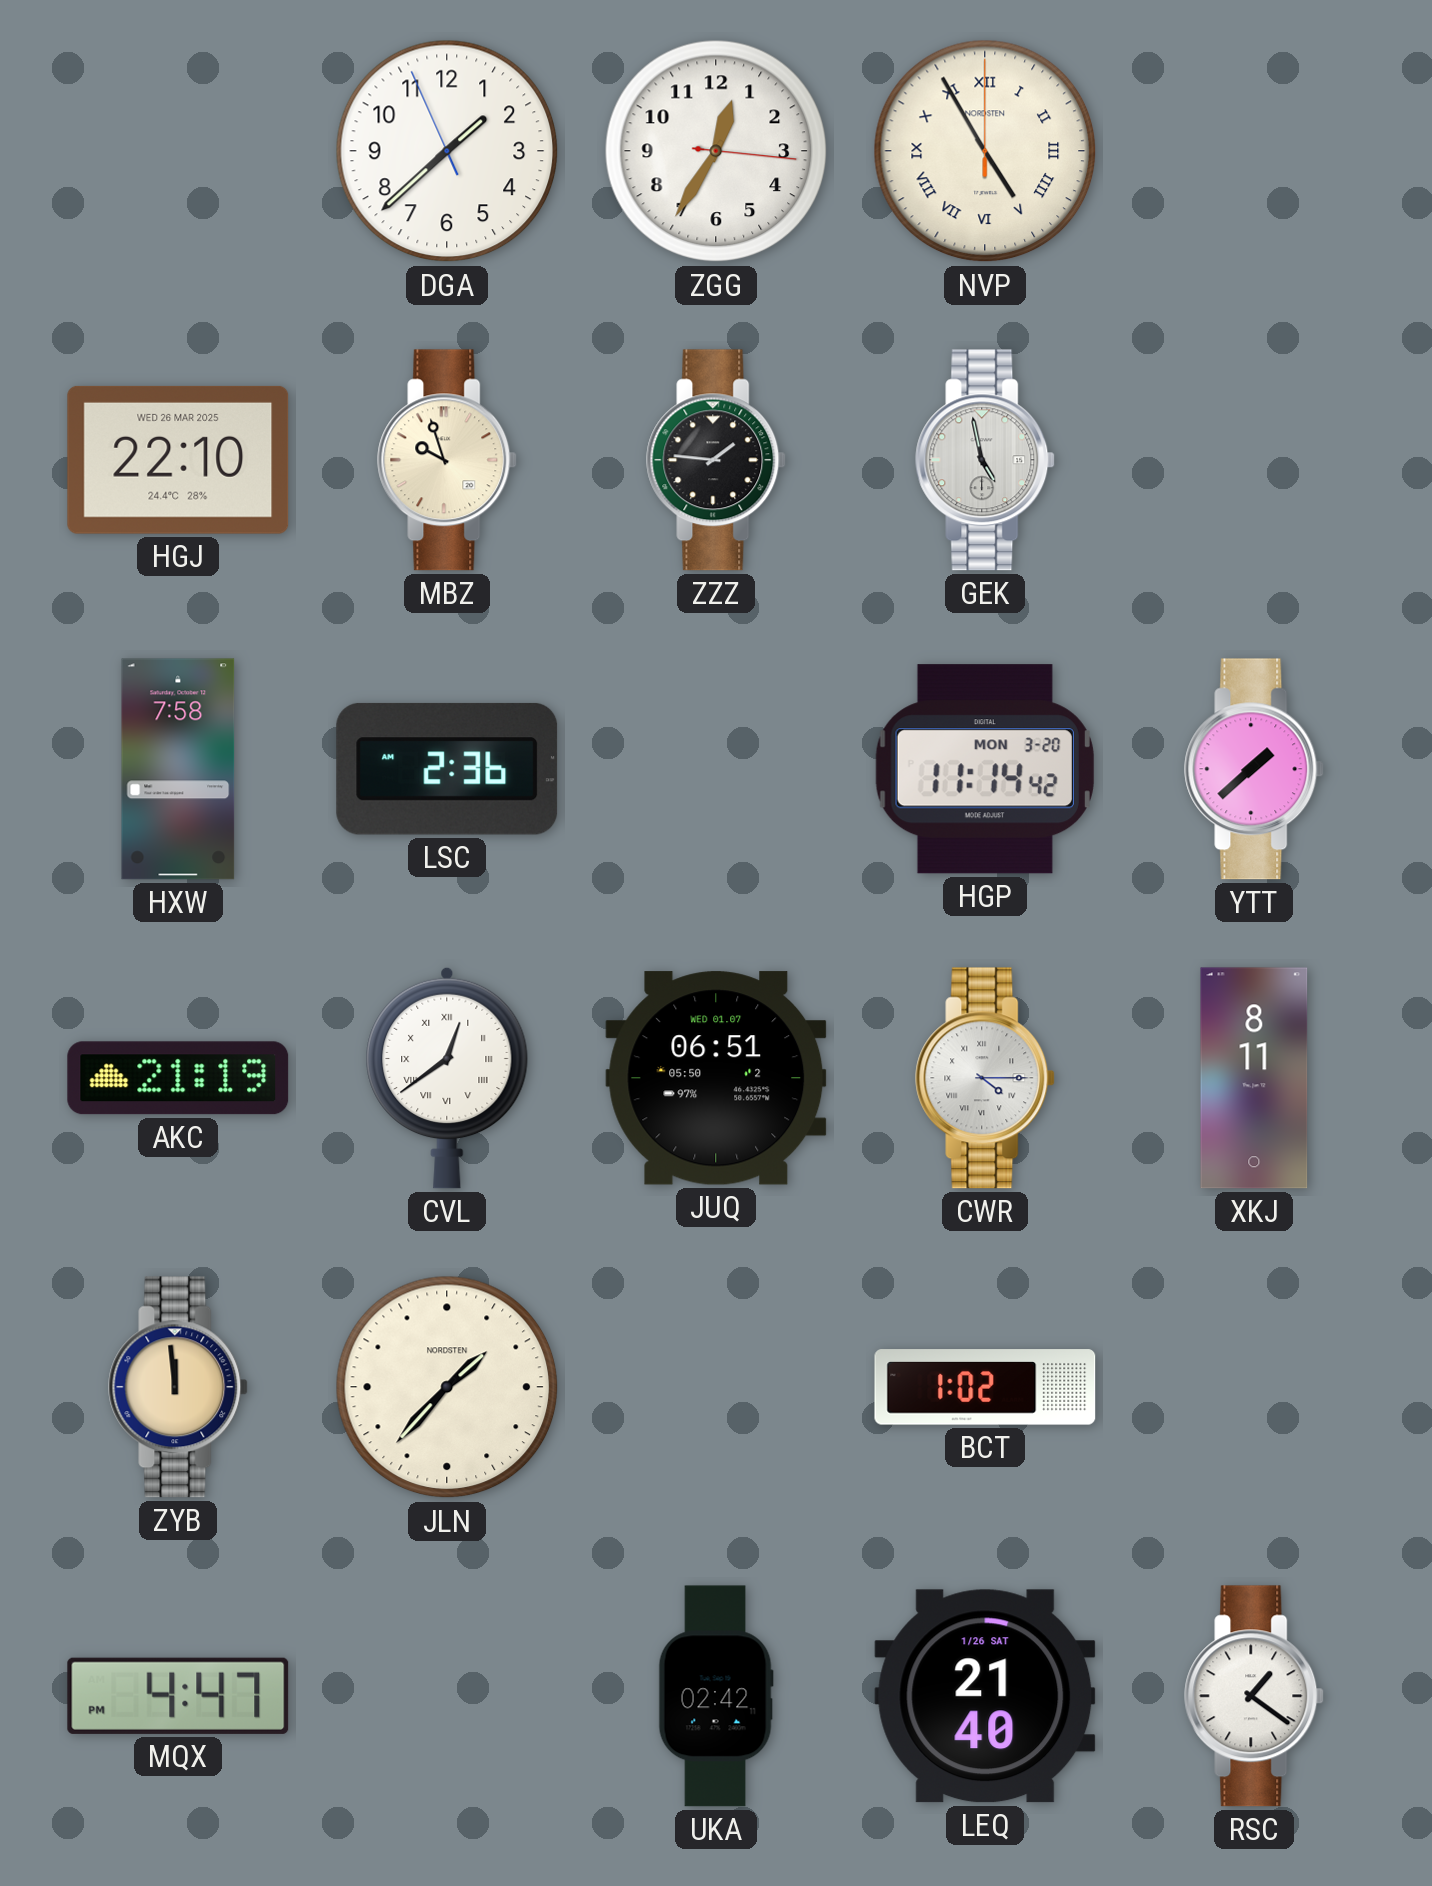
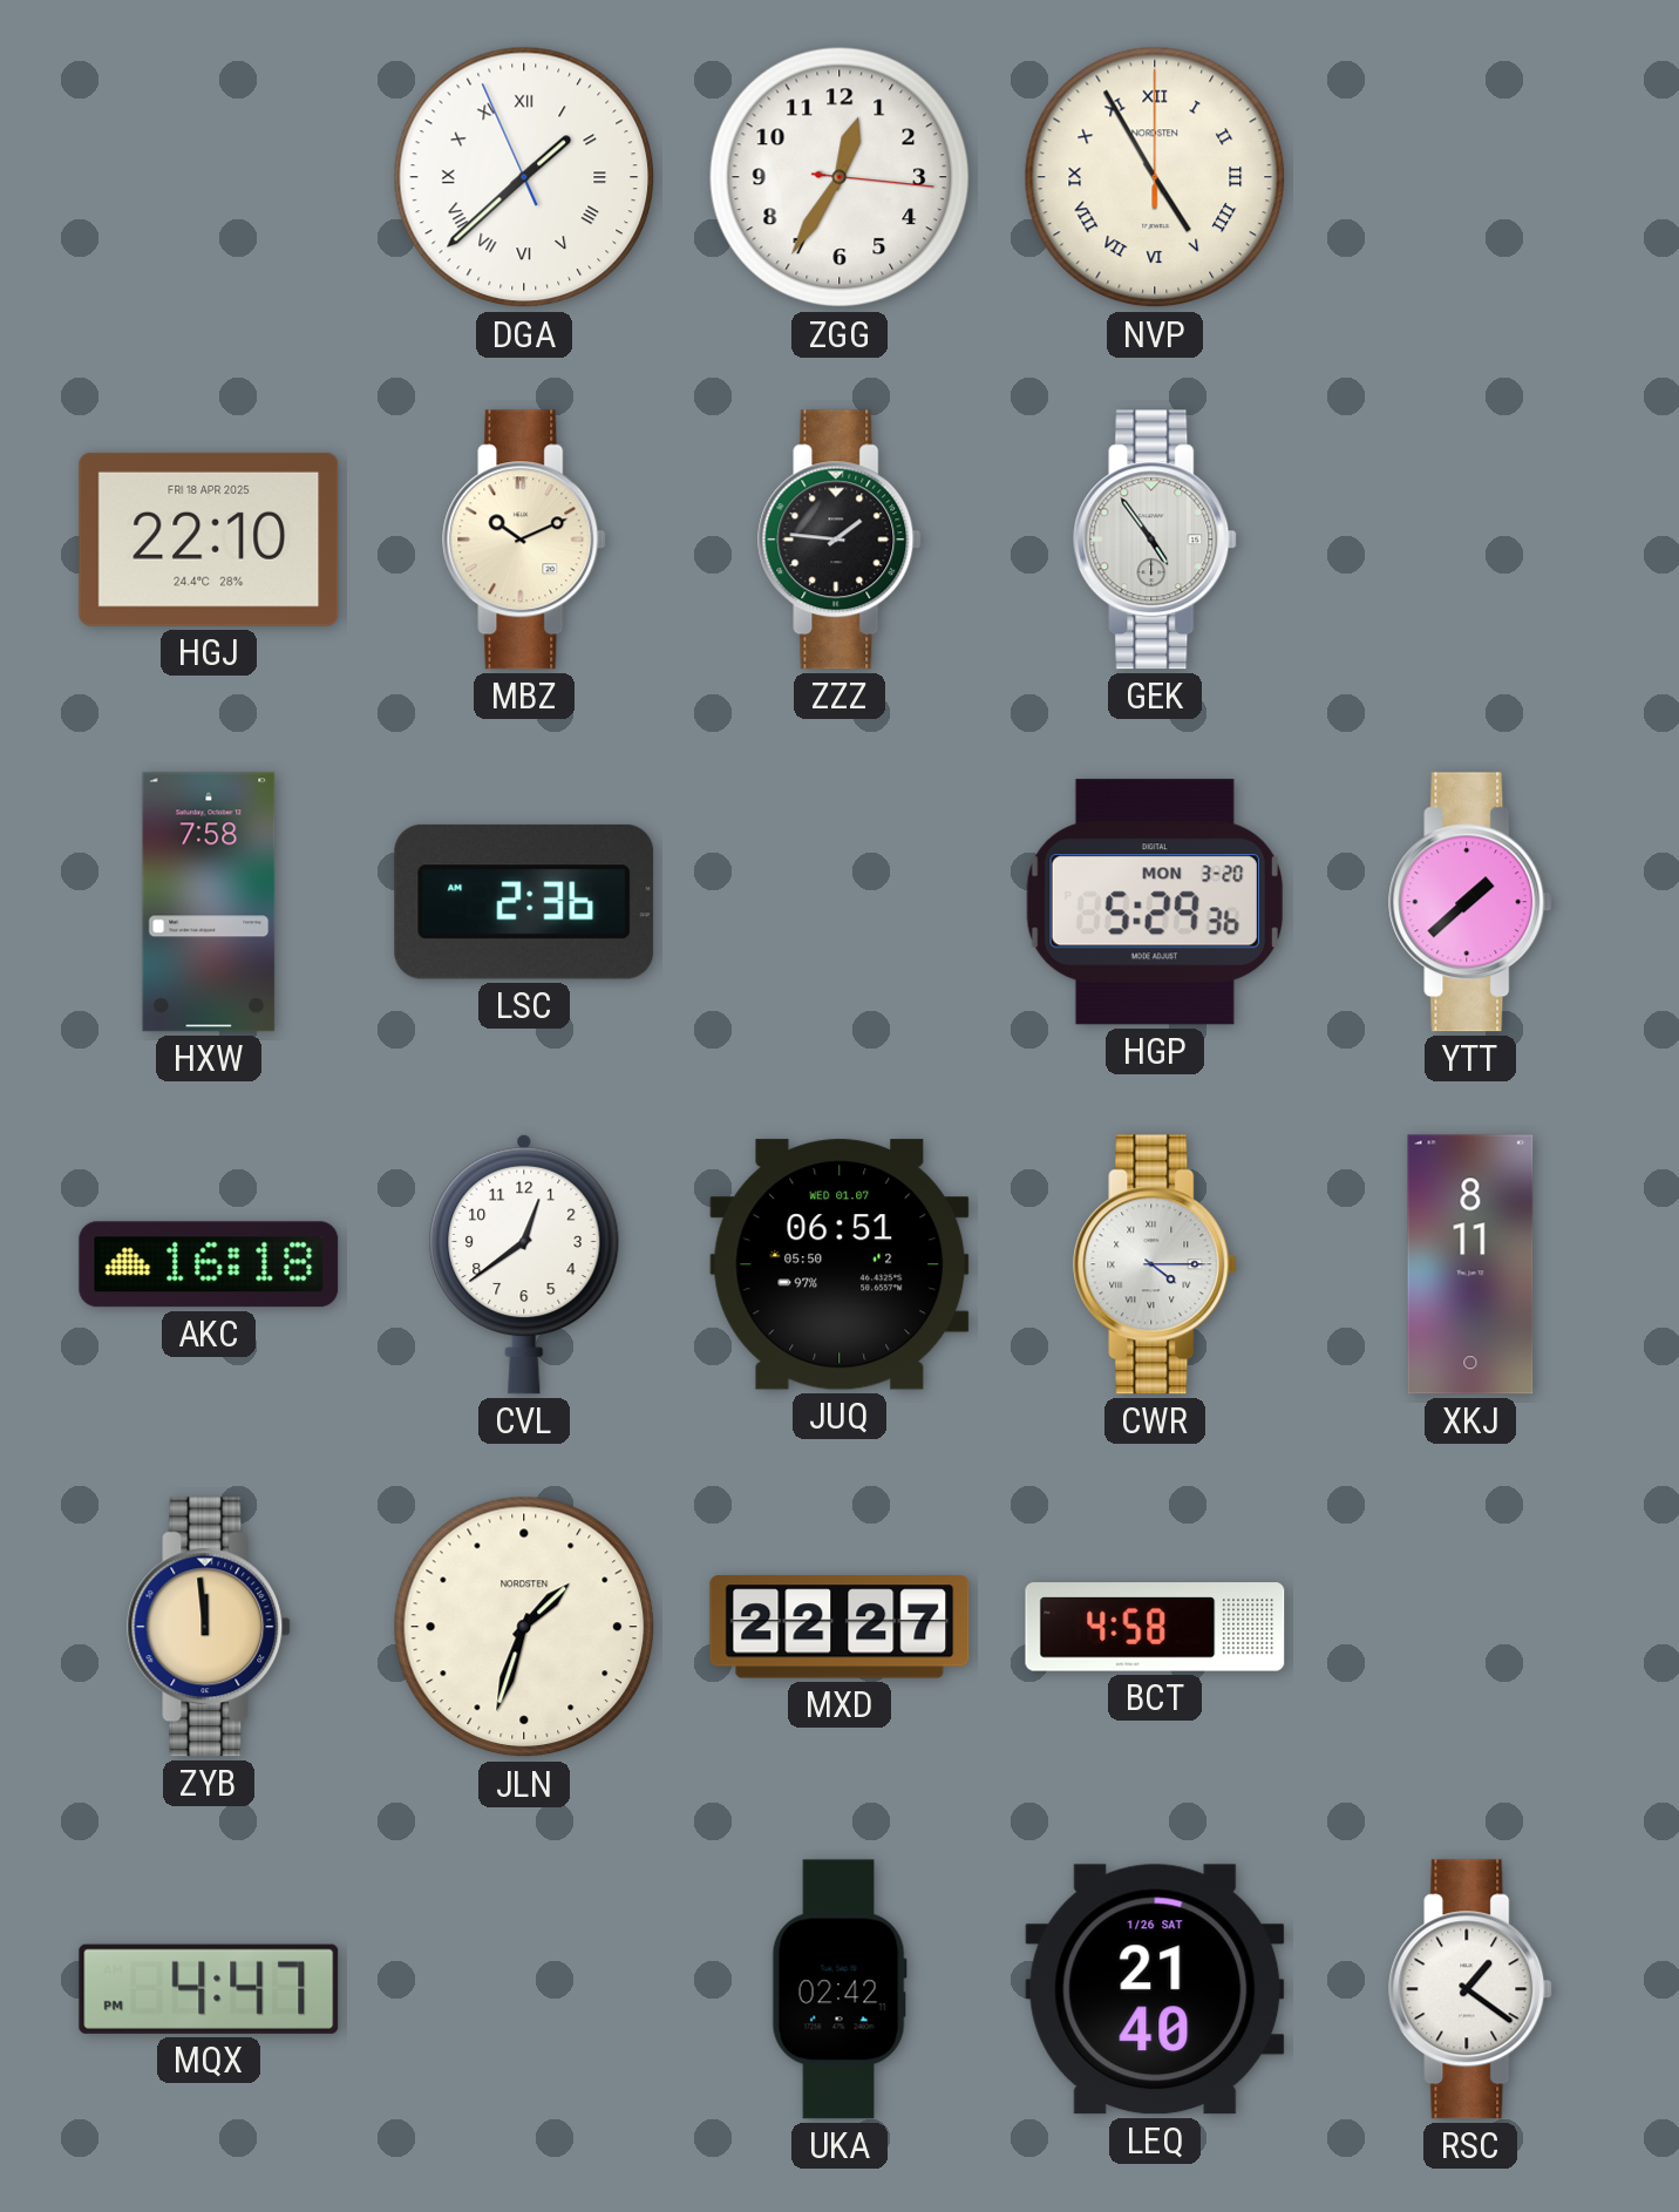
DGA numerals: Arabic -> Roman
HGJ date: WED 26 MAR 2025 -> FRI 18 APR 2025
MBZ: 9:57 -> 10:11
GEK: 4:58 -> 4:54
HGP: 11:14 -> 5:29
AKC: 21:19 -> 16:18
CVL numerals: Roman -> Arabic
JLN: 1:37 -> 1:33
MXD: none -> 22:27
BCT: 1:02 -> 4:58
